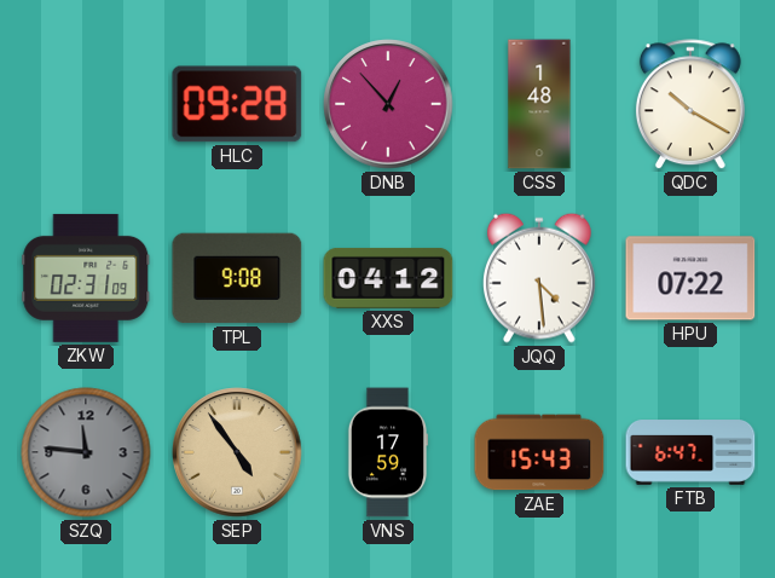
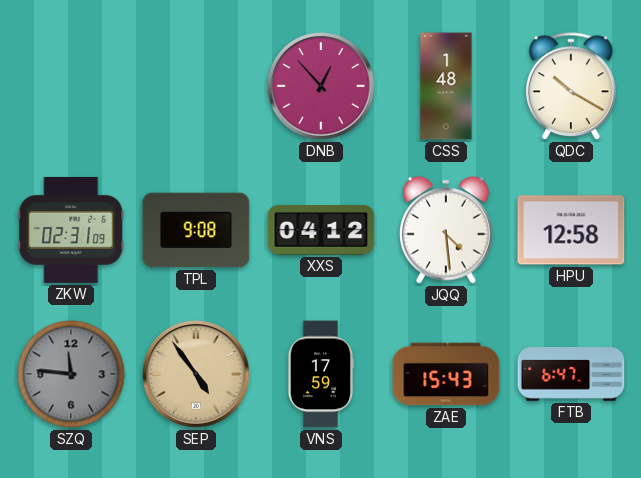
HLC: 09:28 -> none
HPU: 07:22 -> 12:58
